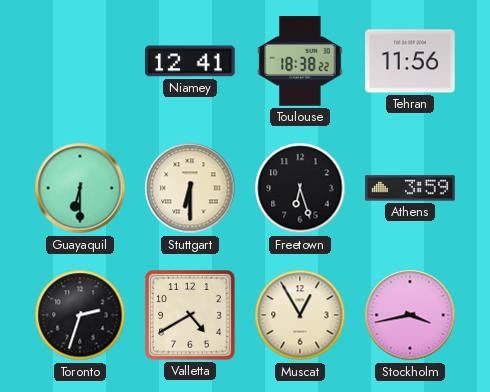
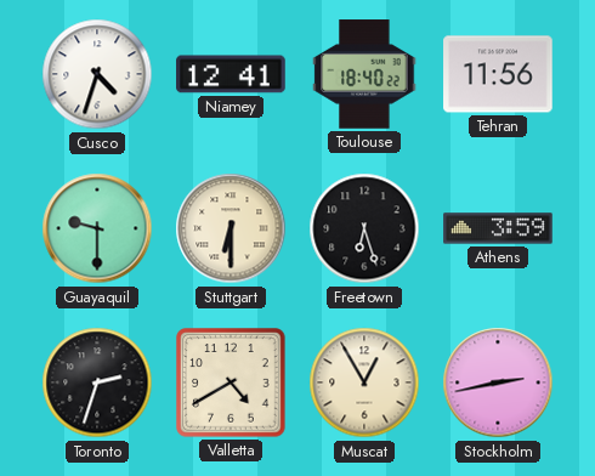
Cusco: none -> 4:33
Toulouse: 18:38 -> 18:40
Guayaquil: 6:30 -> 9:30
Stockholm: 3:43 -> 2:43
